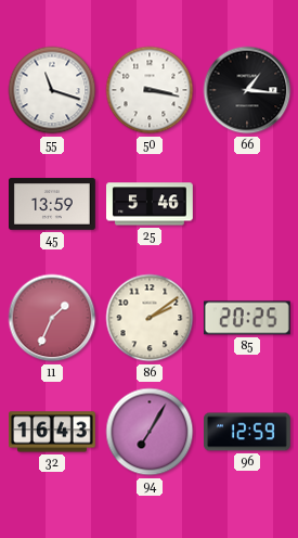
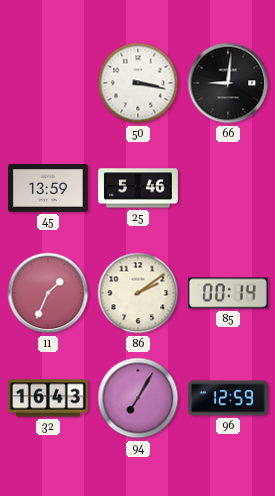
55: 11:18 -> none
66: 1:16 -> 9:01
85: 20:25 -> 00:14
